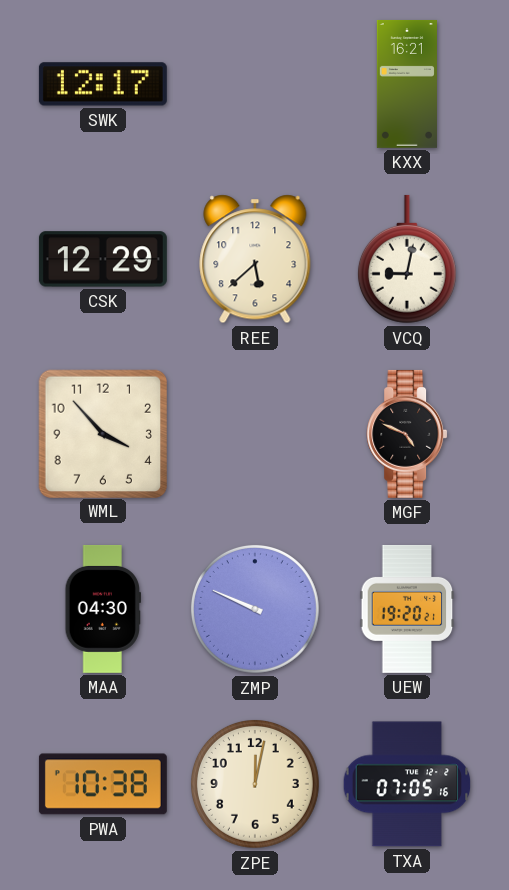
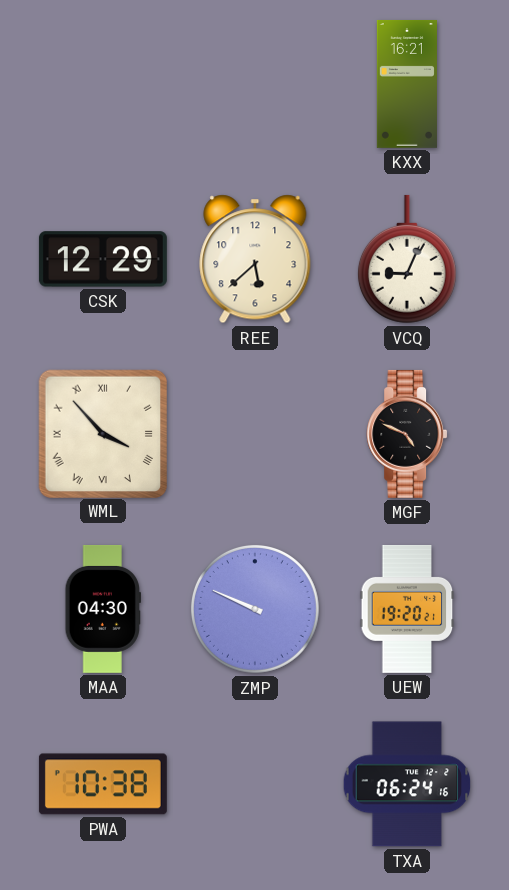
SWK: 12:17 -> none
VCQ: 9:02 -> 9:04
WML numerals: Arabic -> Roman
ZPE: 12:02 -> none
TXA: 07:05 -> 06:24
